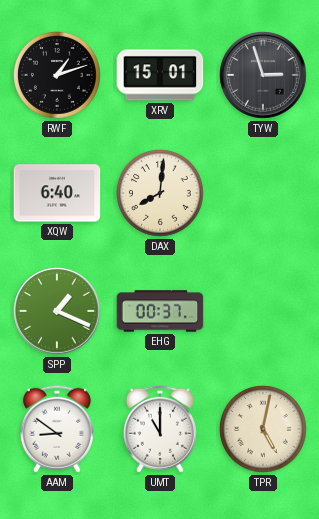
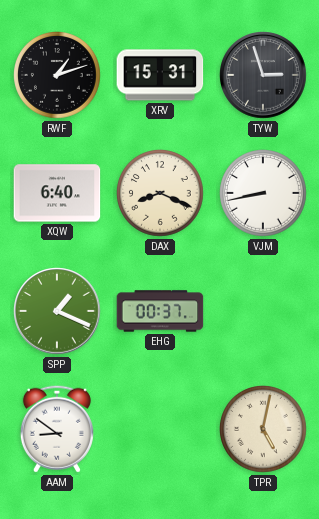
XRV: 15:01 -> 15:31
DAX: 8:01 -> 8:19
VJM: none -> 8:43
UMT: 11:00 -> none
